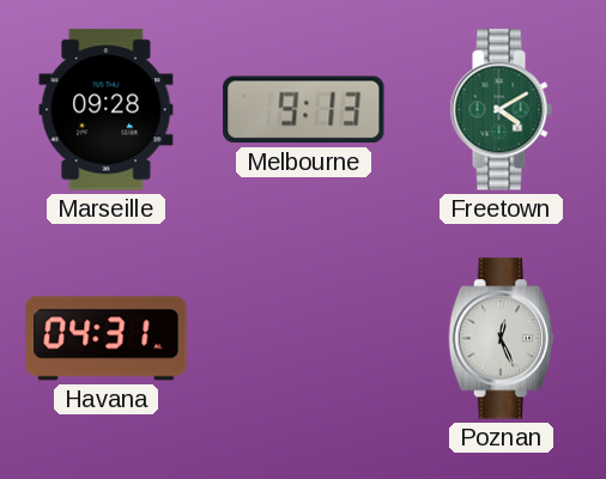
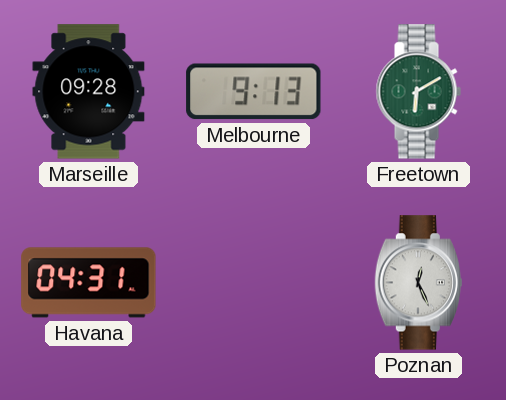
Freetown: 4:10 -> 6:10
